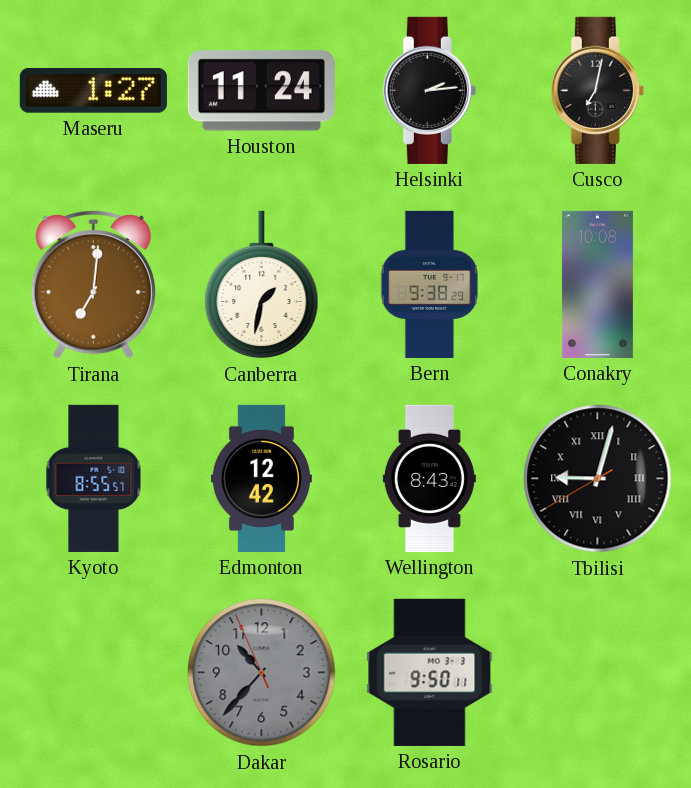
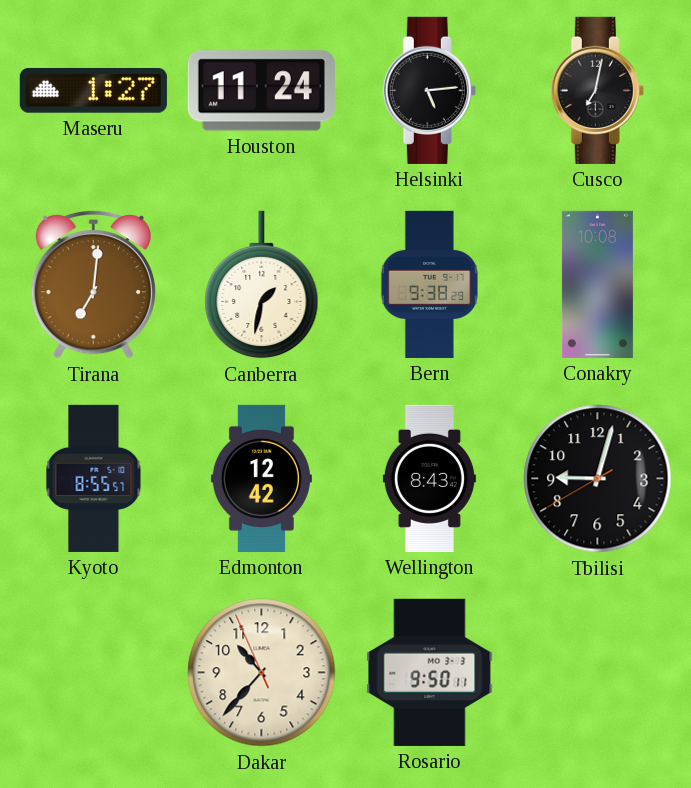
Helsinki: 2:14 -> 5:14
Tbilisi numerals: Roman -> Arabic
Dakar dial: grey -> cream
